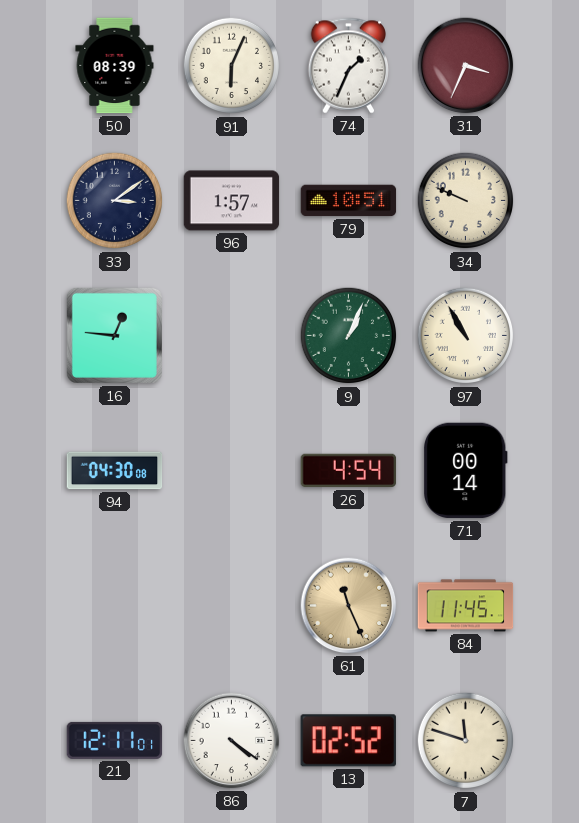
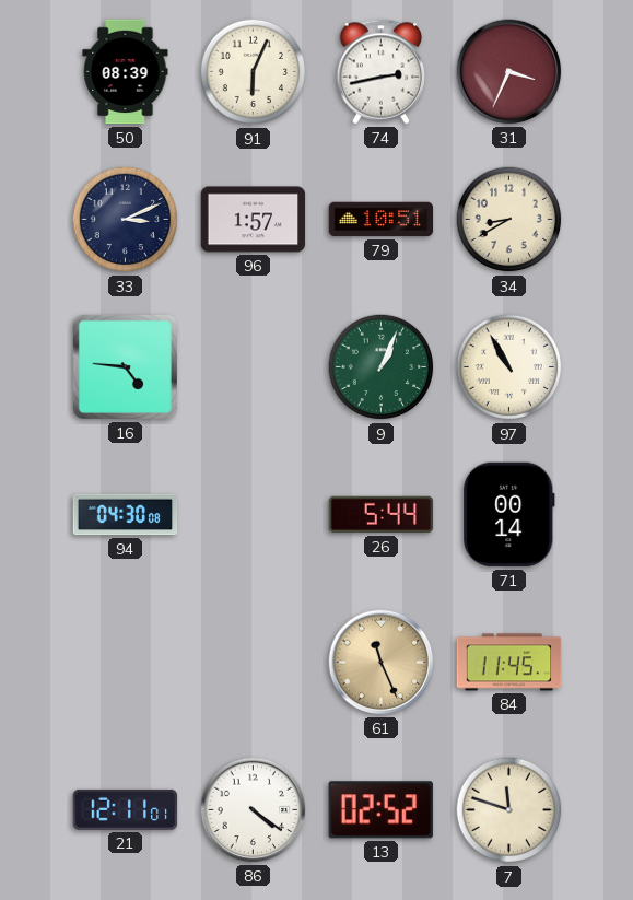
74: 1:34 -> 2:43
33: 3:09 -> 3:11
34: 9:49 -> 8:40
16: 12:46 -> 4:46
26: 4:54 -> 5:44
